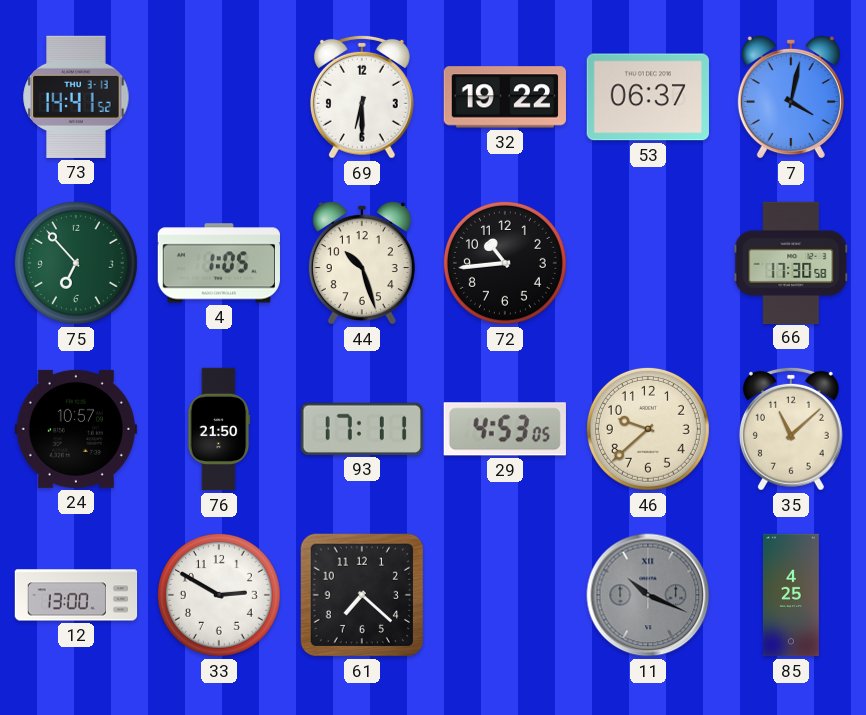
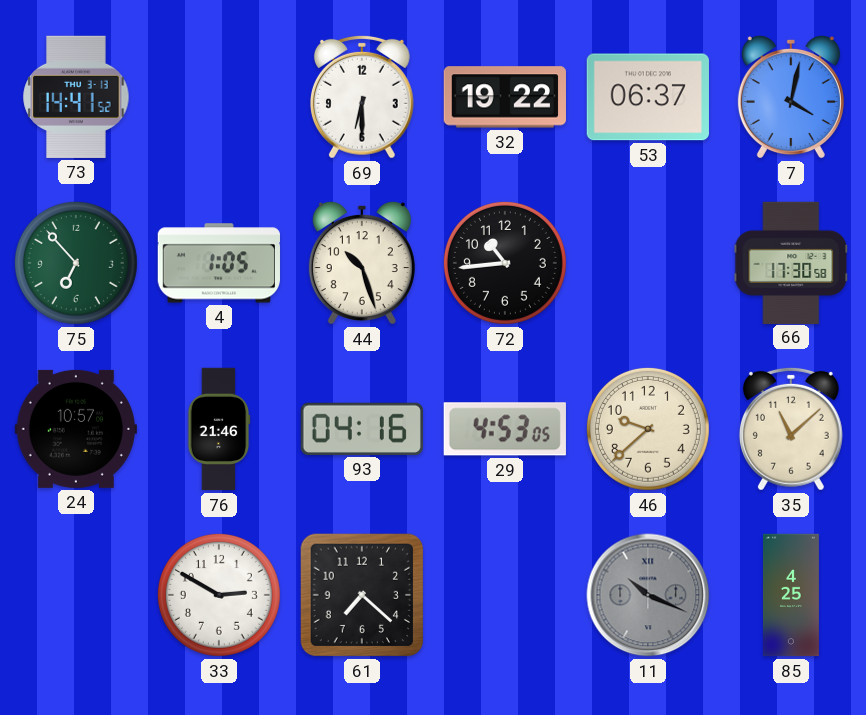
76: 21:50 -> 21:46
93: 17:11 -> 04:16
12: 13:00 -> none
